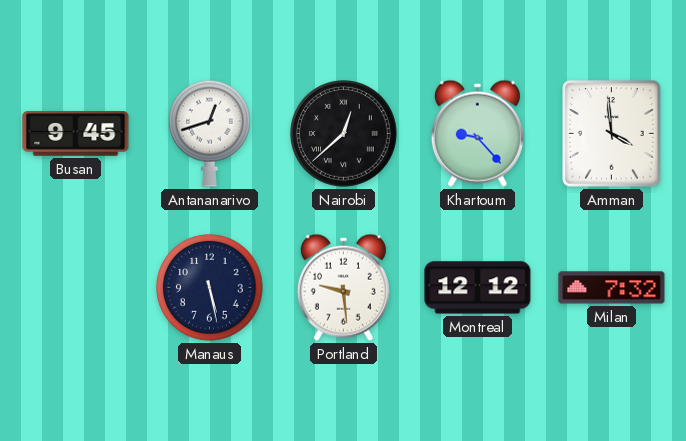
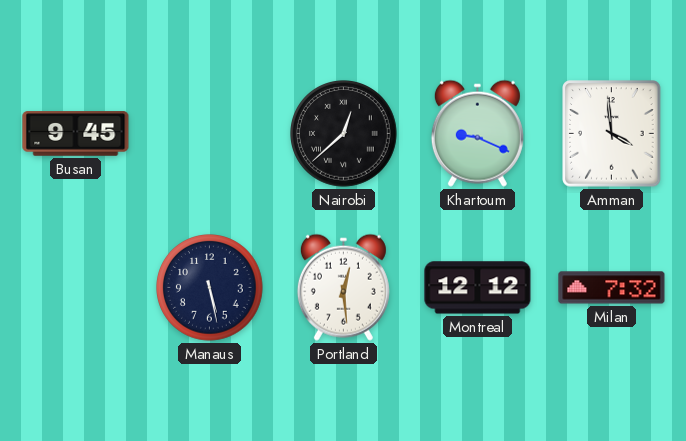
Antananarivo: 12:42 -> none
Khartoum: 9:23 -> 9:19
Portland: 9:29 -> 12:29
